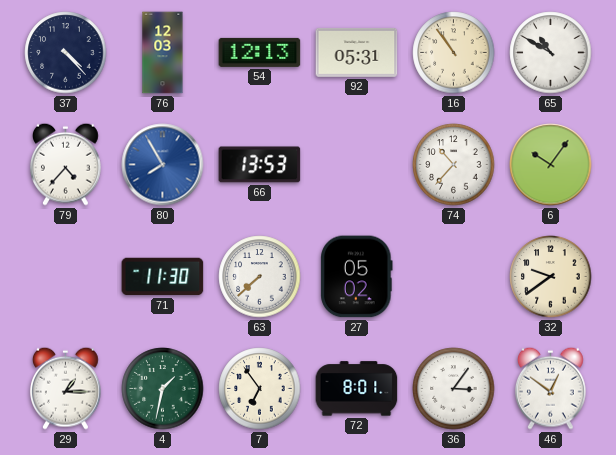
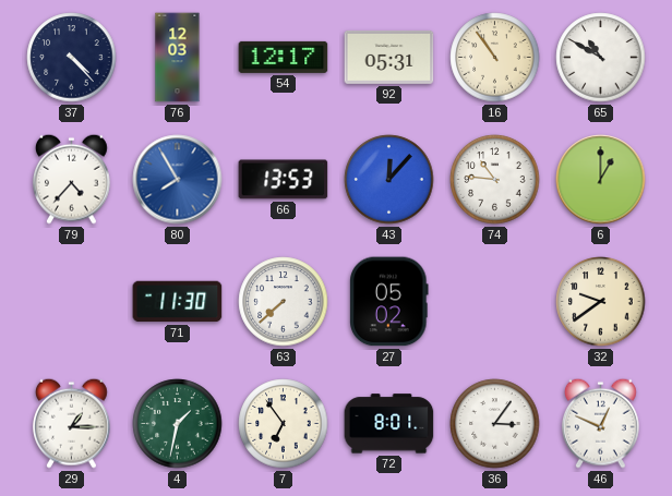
54: 12:13 -> 12:17
43: none -> 12:07
74: 10:37 -> 10:46
6: 10:06 -> 1:00
46: 12:51 -> 12:49
